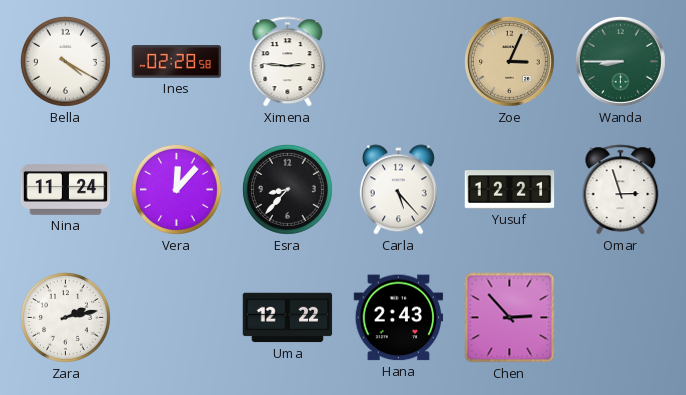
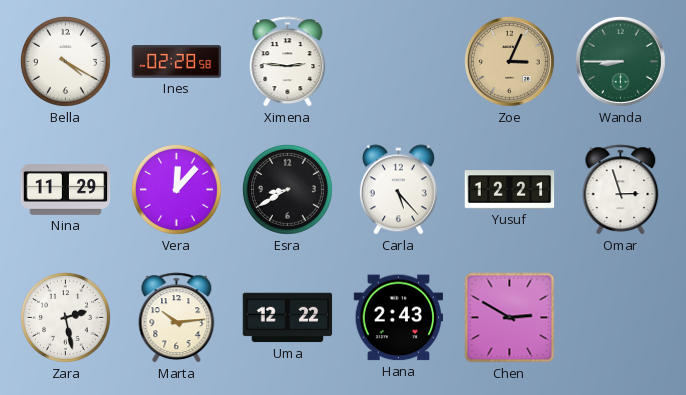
Nina: 11:24 -> 11:29
Esra: 8:37 -> 8:40
Zara: 2:13 -> 2:28
Marta: none -> 10:14
Chen: 2:53 -> 2:50
